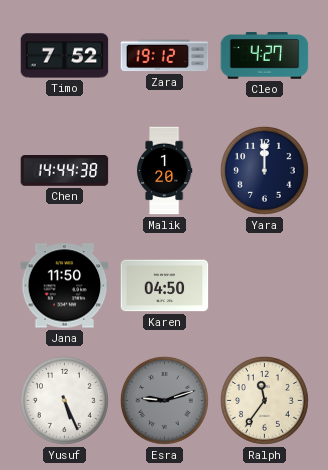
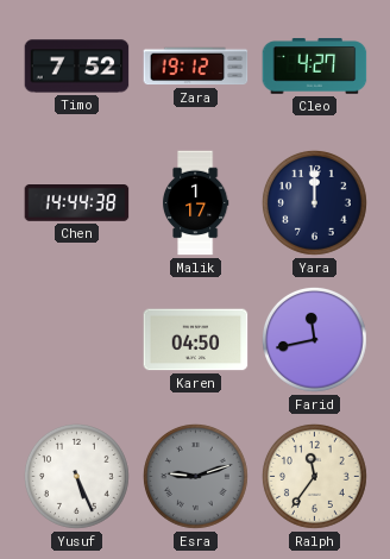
Malik: 1:20 -> 1:17
Jana: 11:50 -> none
Farid: none -> 11:43
